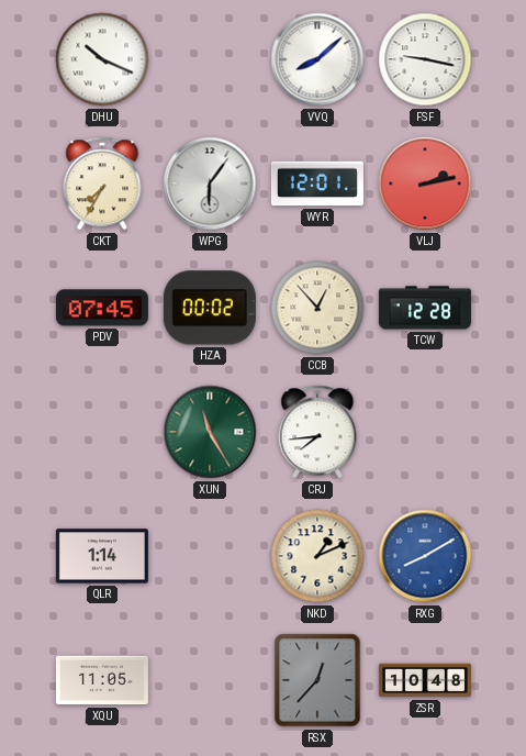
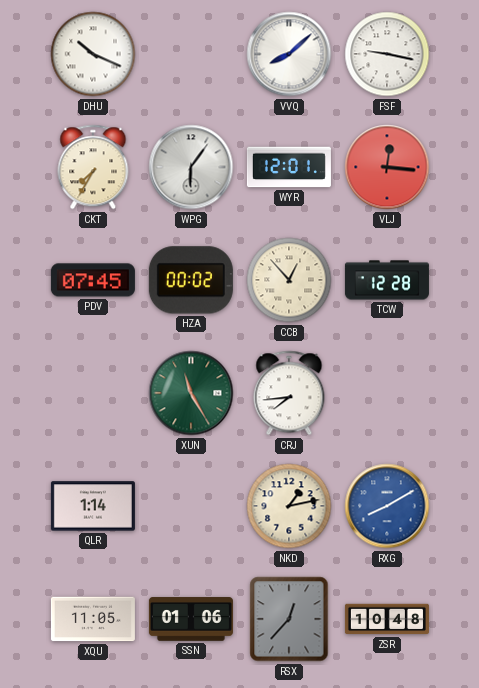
VLJ: 2:13 -> 12:16
NKD: 1:11 -> 1:13
SSN: none -> 01:06
